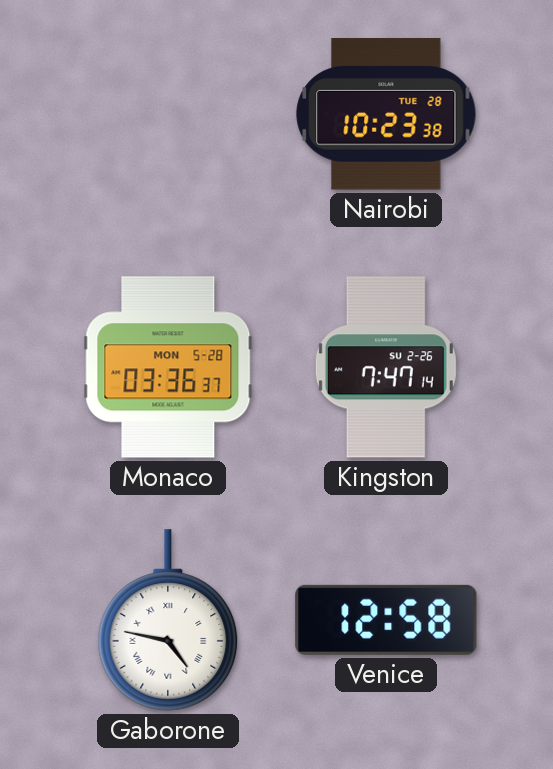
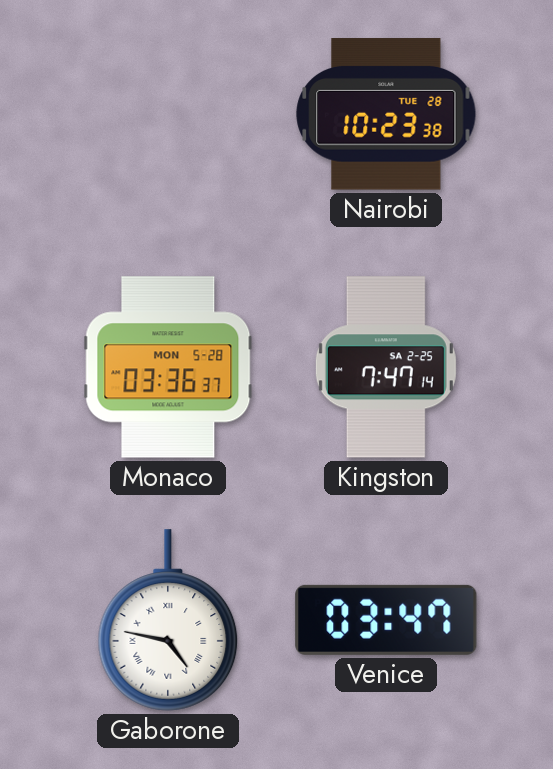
Kingston date: SU 2-26 -> SA 2-25
Venice: 12:58 -> 03:47
